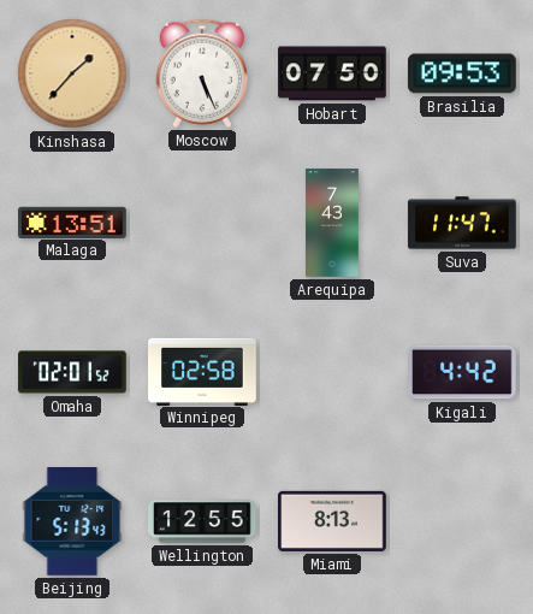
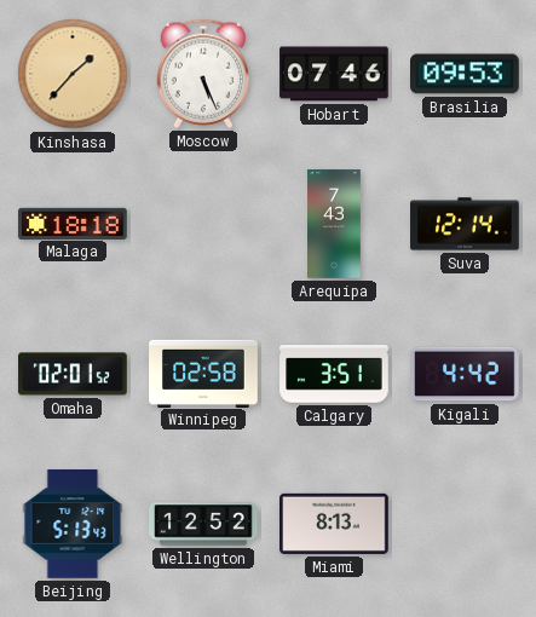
Hobart: 07:50 -> 07:46
Malaga: 13:51 -> 18:18
Suva: 11:47 -> 12:14
Calgary: none -> 3:51
Wellington: 12:55 -> 12:52
